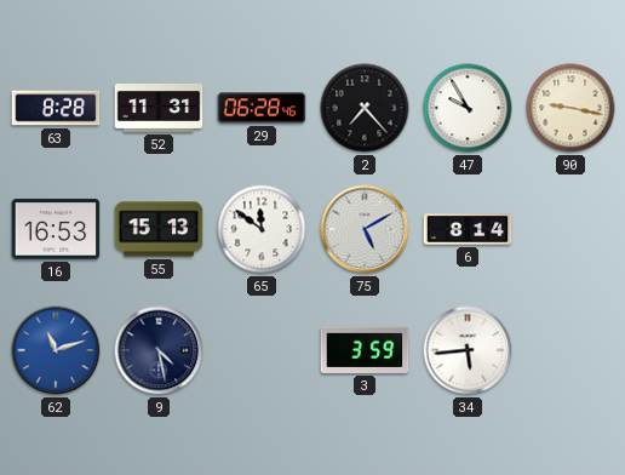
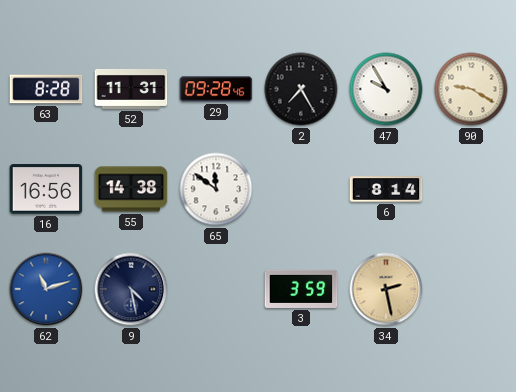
29: 06:28 -> 09:28
2: 7:23 -> 7:25
90: 9:17 -> 9:20
16: 16:53 -> 16:56
55: 15:13 -> 14:38
75: 5:10 -> none
34: 5:44 -> 2:28
34 dial: white -> champagne
